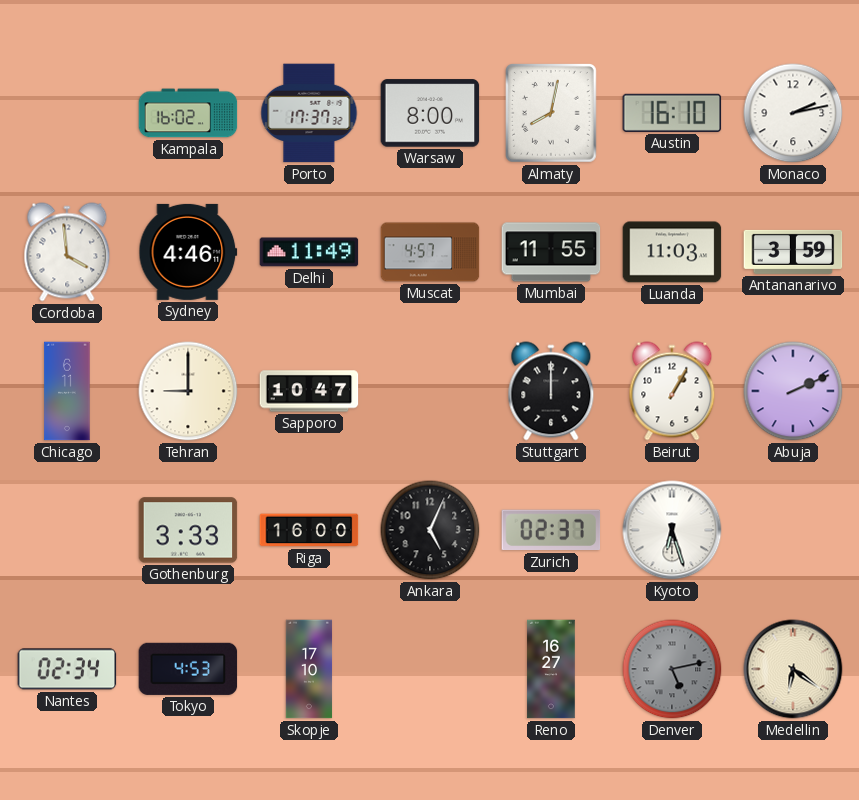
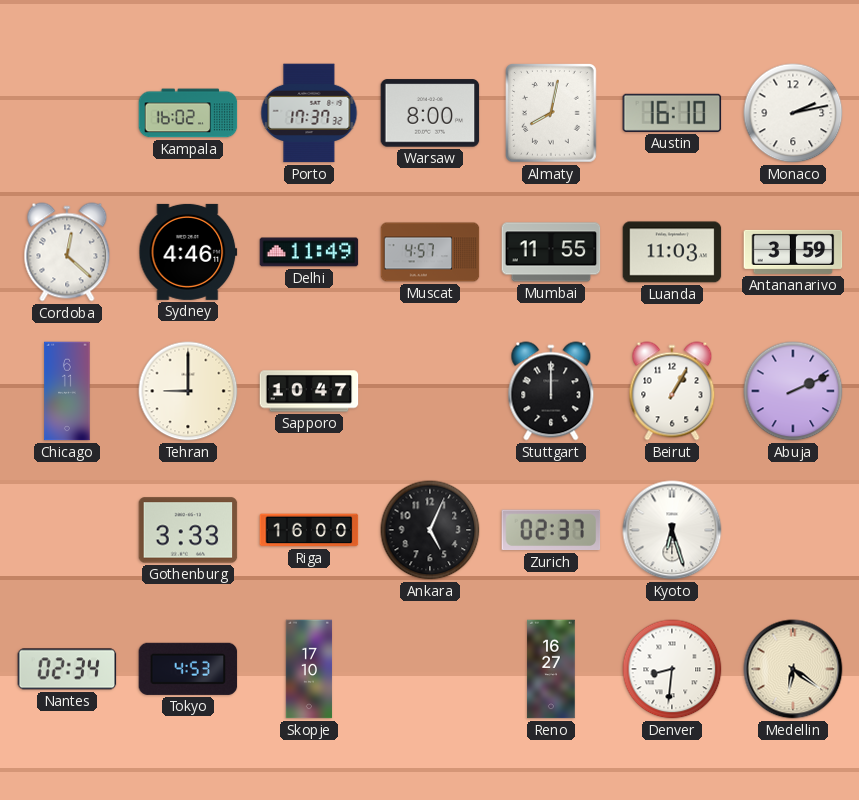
Cordoba: 3:59 -> 12:22
Denver: 5:13 -> 8:31
Denver dial: grey -> white
